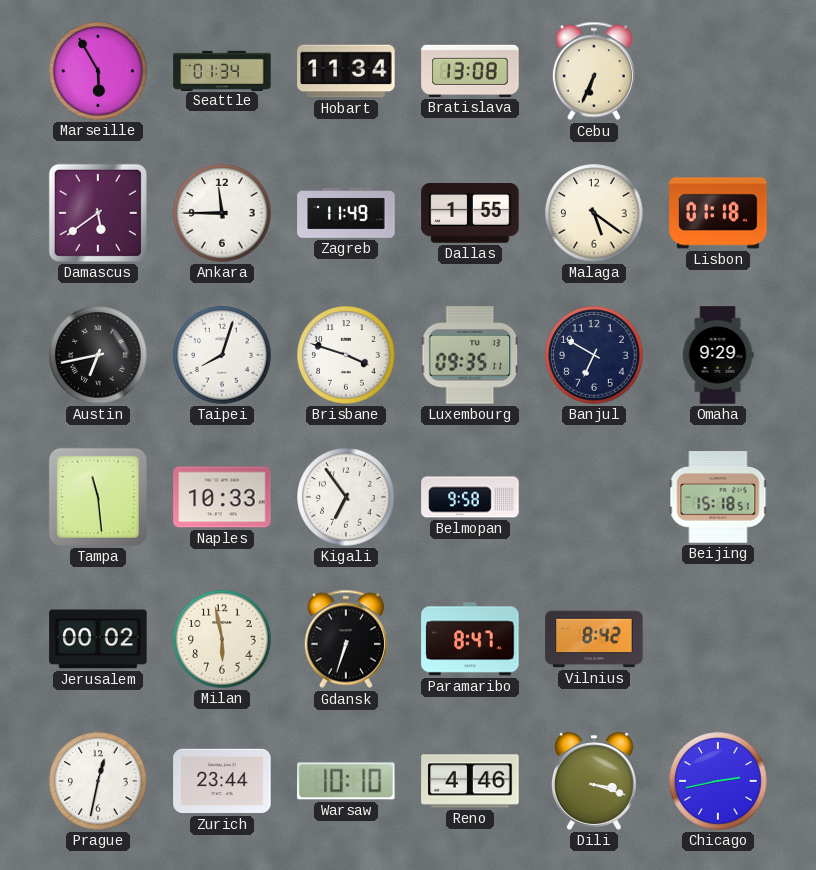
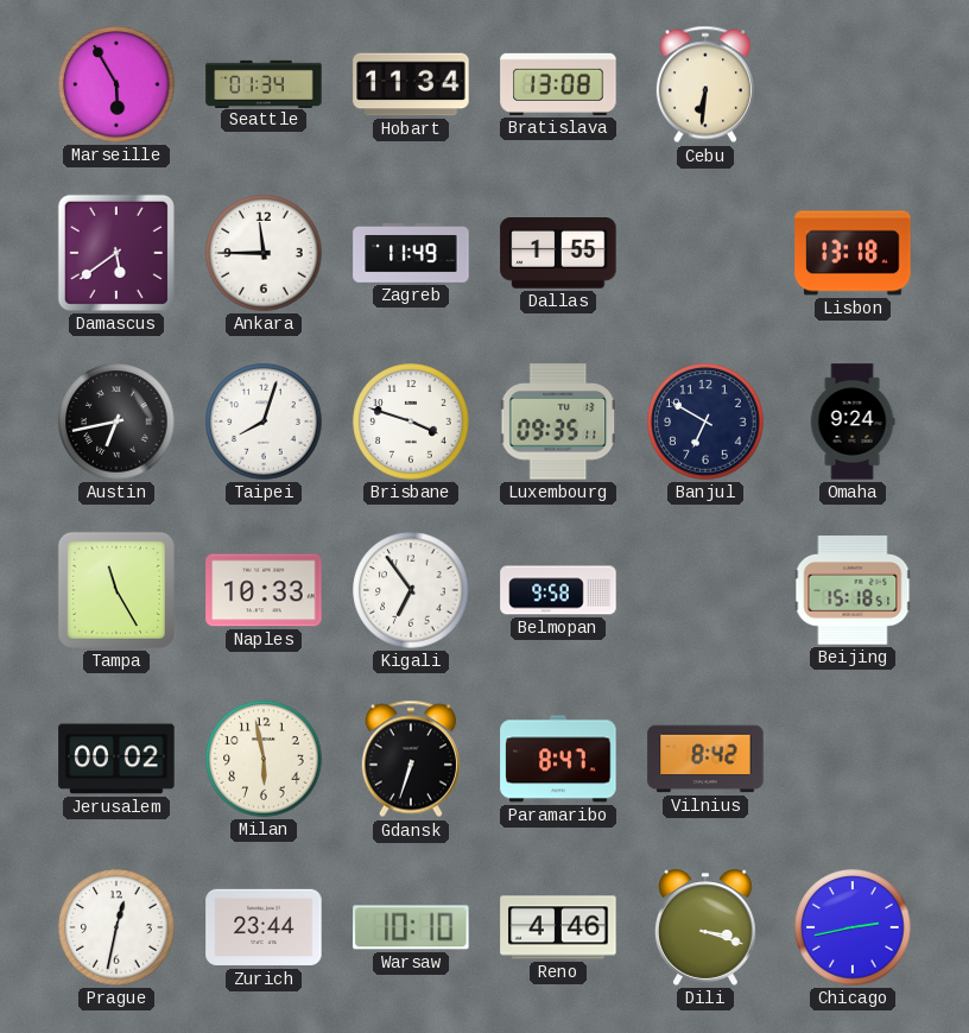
Cebu: 6:34 -> 6:31
Malaga: 5:21 -> none
Lisbon: 01:18 -> 13:18
Omaha: 9:29 -> 9:24
Tampa: 11:29 -> 11:25
